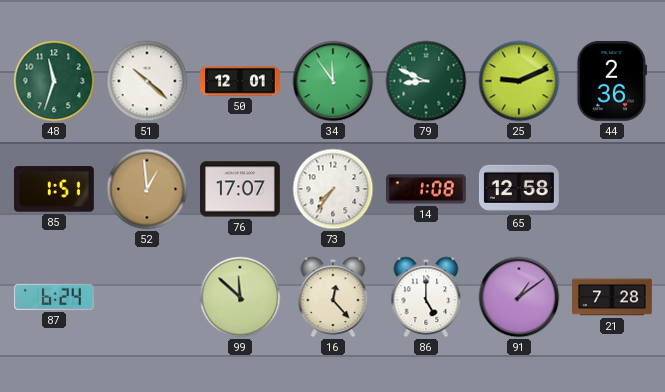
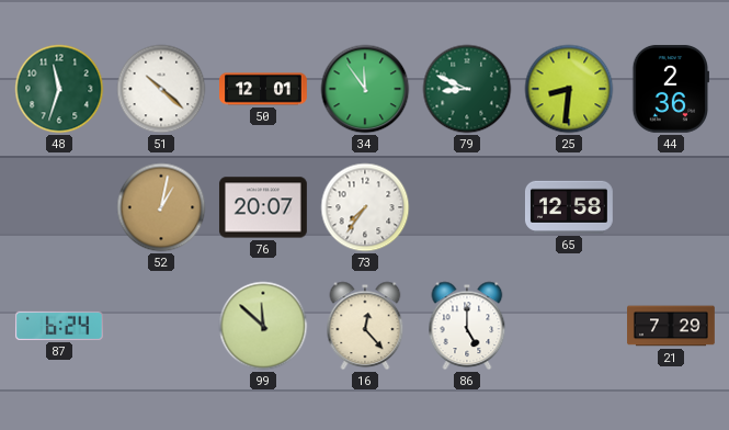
25: 9:11 -> 8:31
85: 1:51 -> none
52: 12:59 -> 1:02
76: 17:07 -> 20:07
14: 1:08 -> none
91: 1:09 -> none
21: 7:28 -> 7:29
